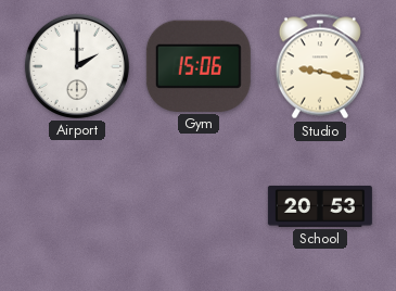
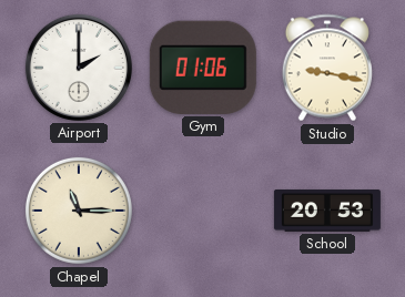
Gym: 15:06 -> 01:06
Chapel: none -> 11:15
